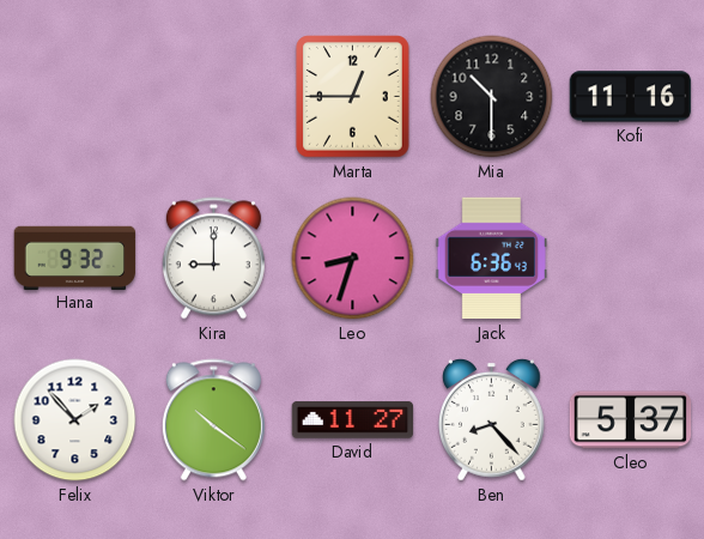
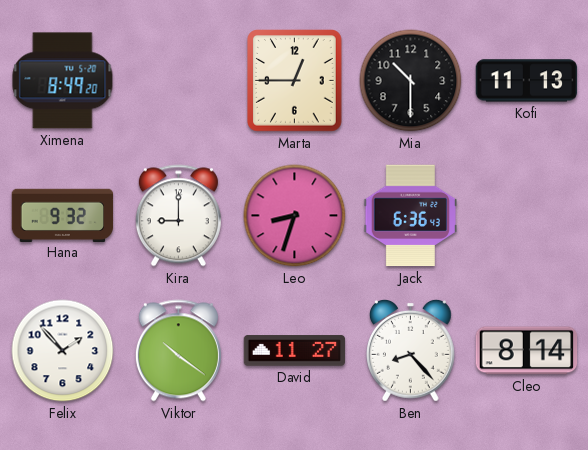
Ximena: none -> 8:49
Kofi: 11:16 -> 11:13
Cleo: 5:37 -> 8:14
